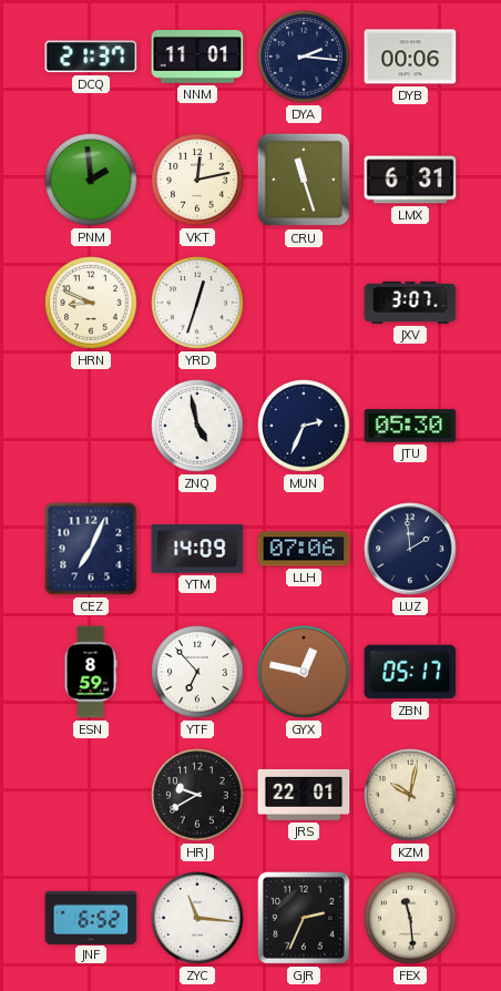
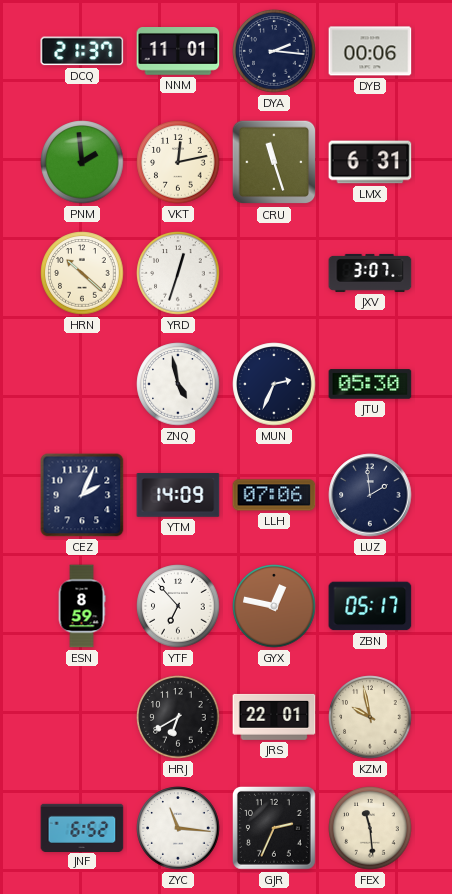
HRN: 8:49 -> 10:22
CEZ: 7:04 -> 2:04
HRJ: 9:40 -> 6:40
KZM: 10:02 -> 9:58
